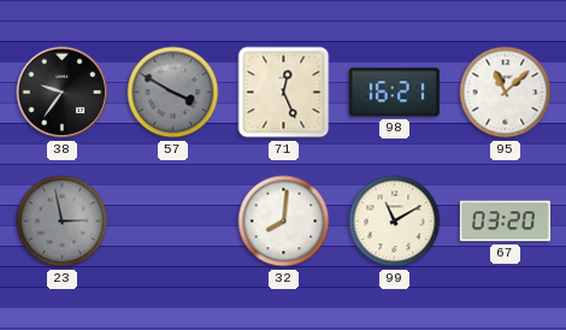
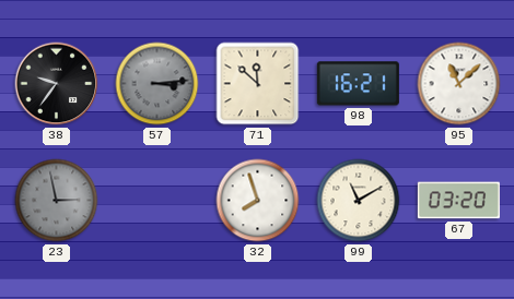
57: 3:50 -> 3:14
71: 12:26 -> 11:52
32: 8:01 -> 7:57
